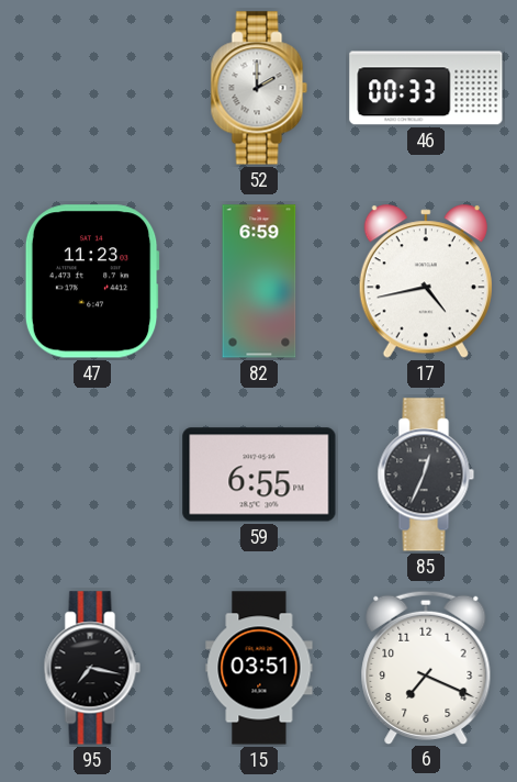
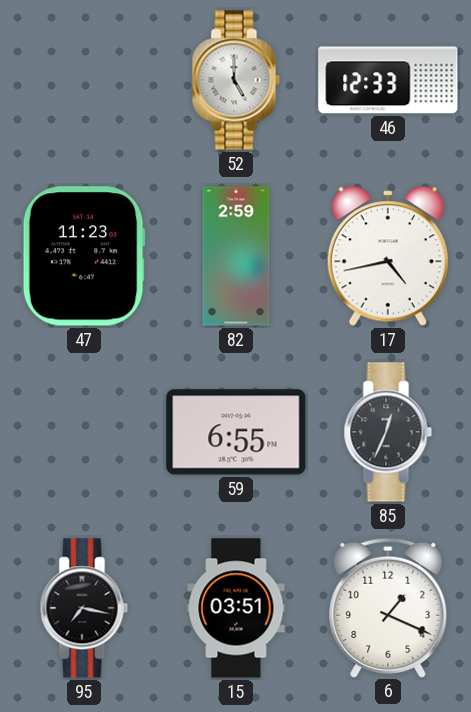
52: 2:00 -> 5:00
46: 00:33 -> 12:33
82: 6:59 -> 2:59
6: 7:19 -> 1:19
